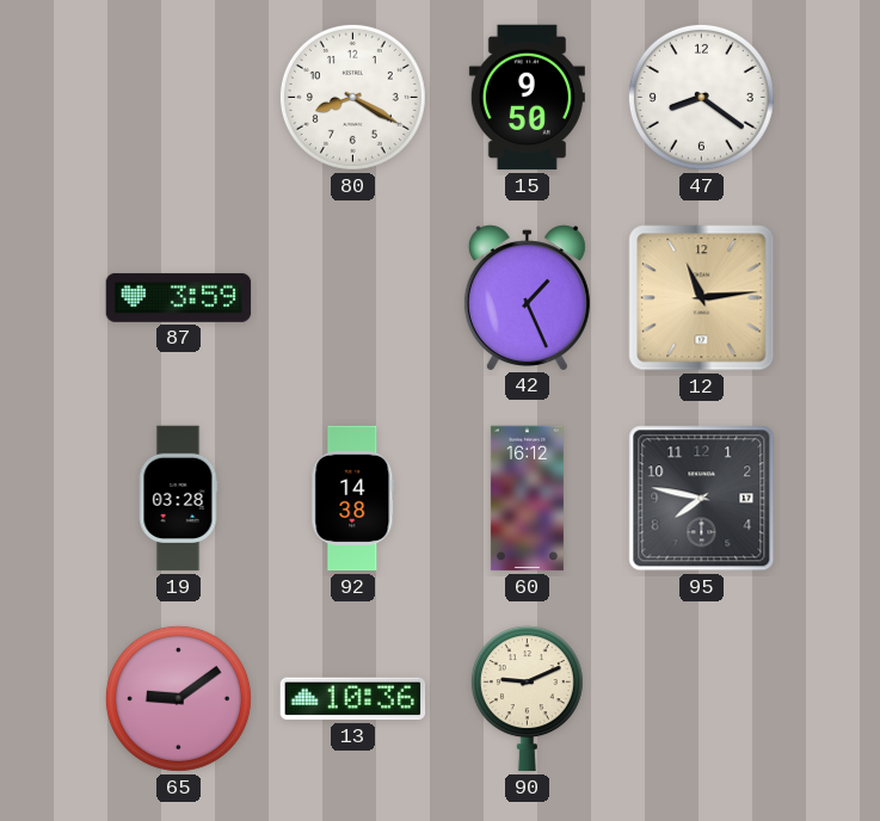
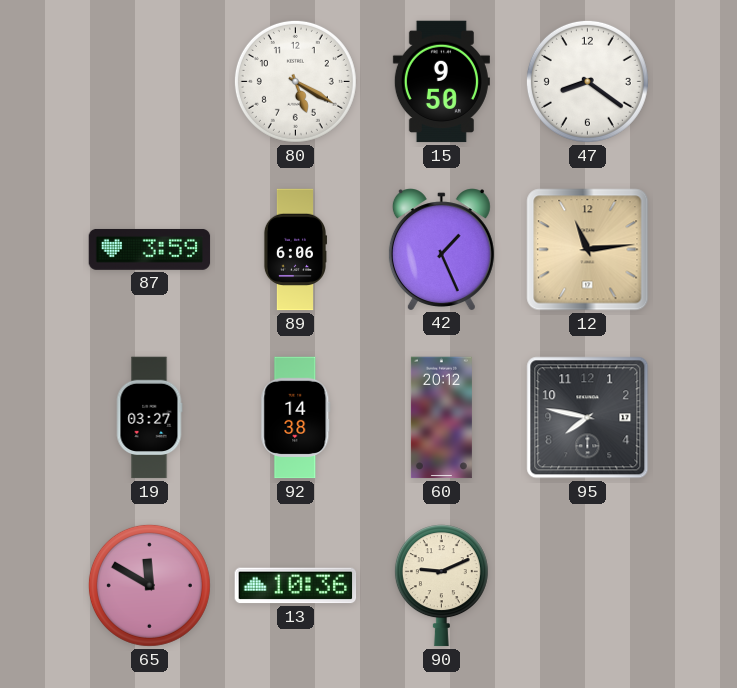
80: 8:20 -> 5:20
89: none -> 6:06
19: 03:28 -> 03:27
60: 16:12 -> 20:12
65: 9:09 -> 11:50
